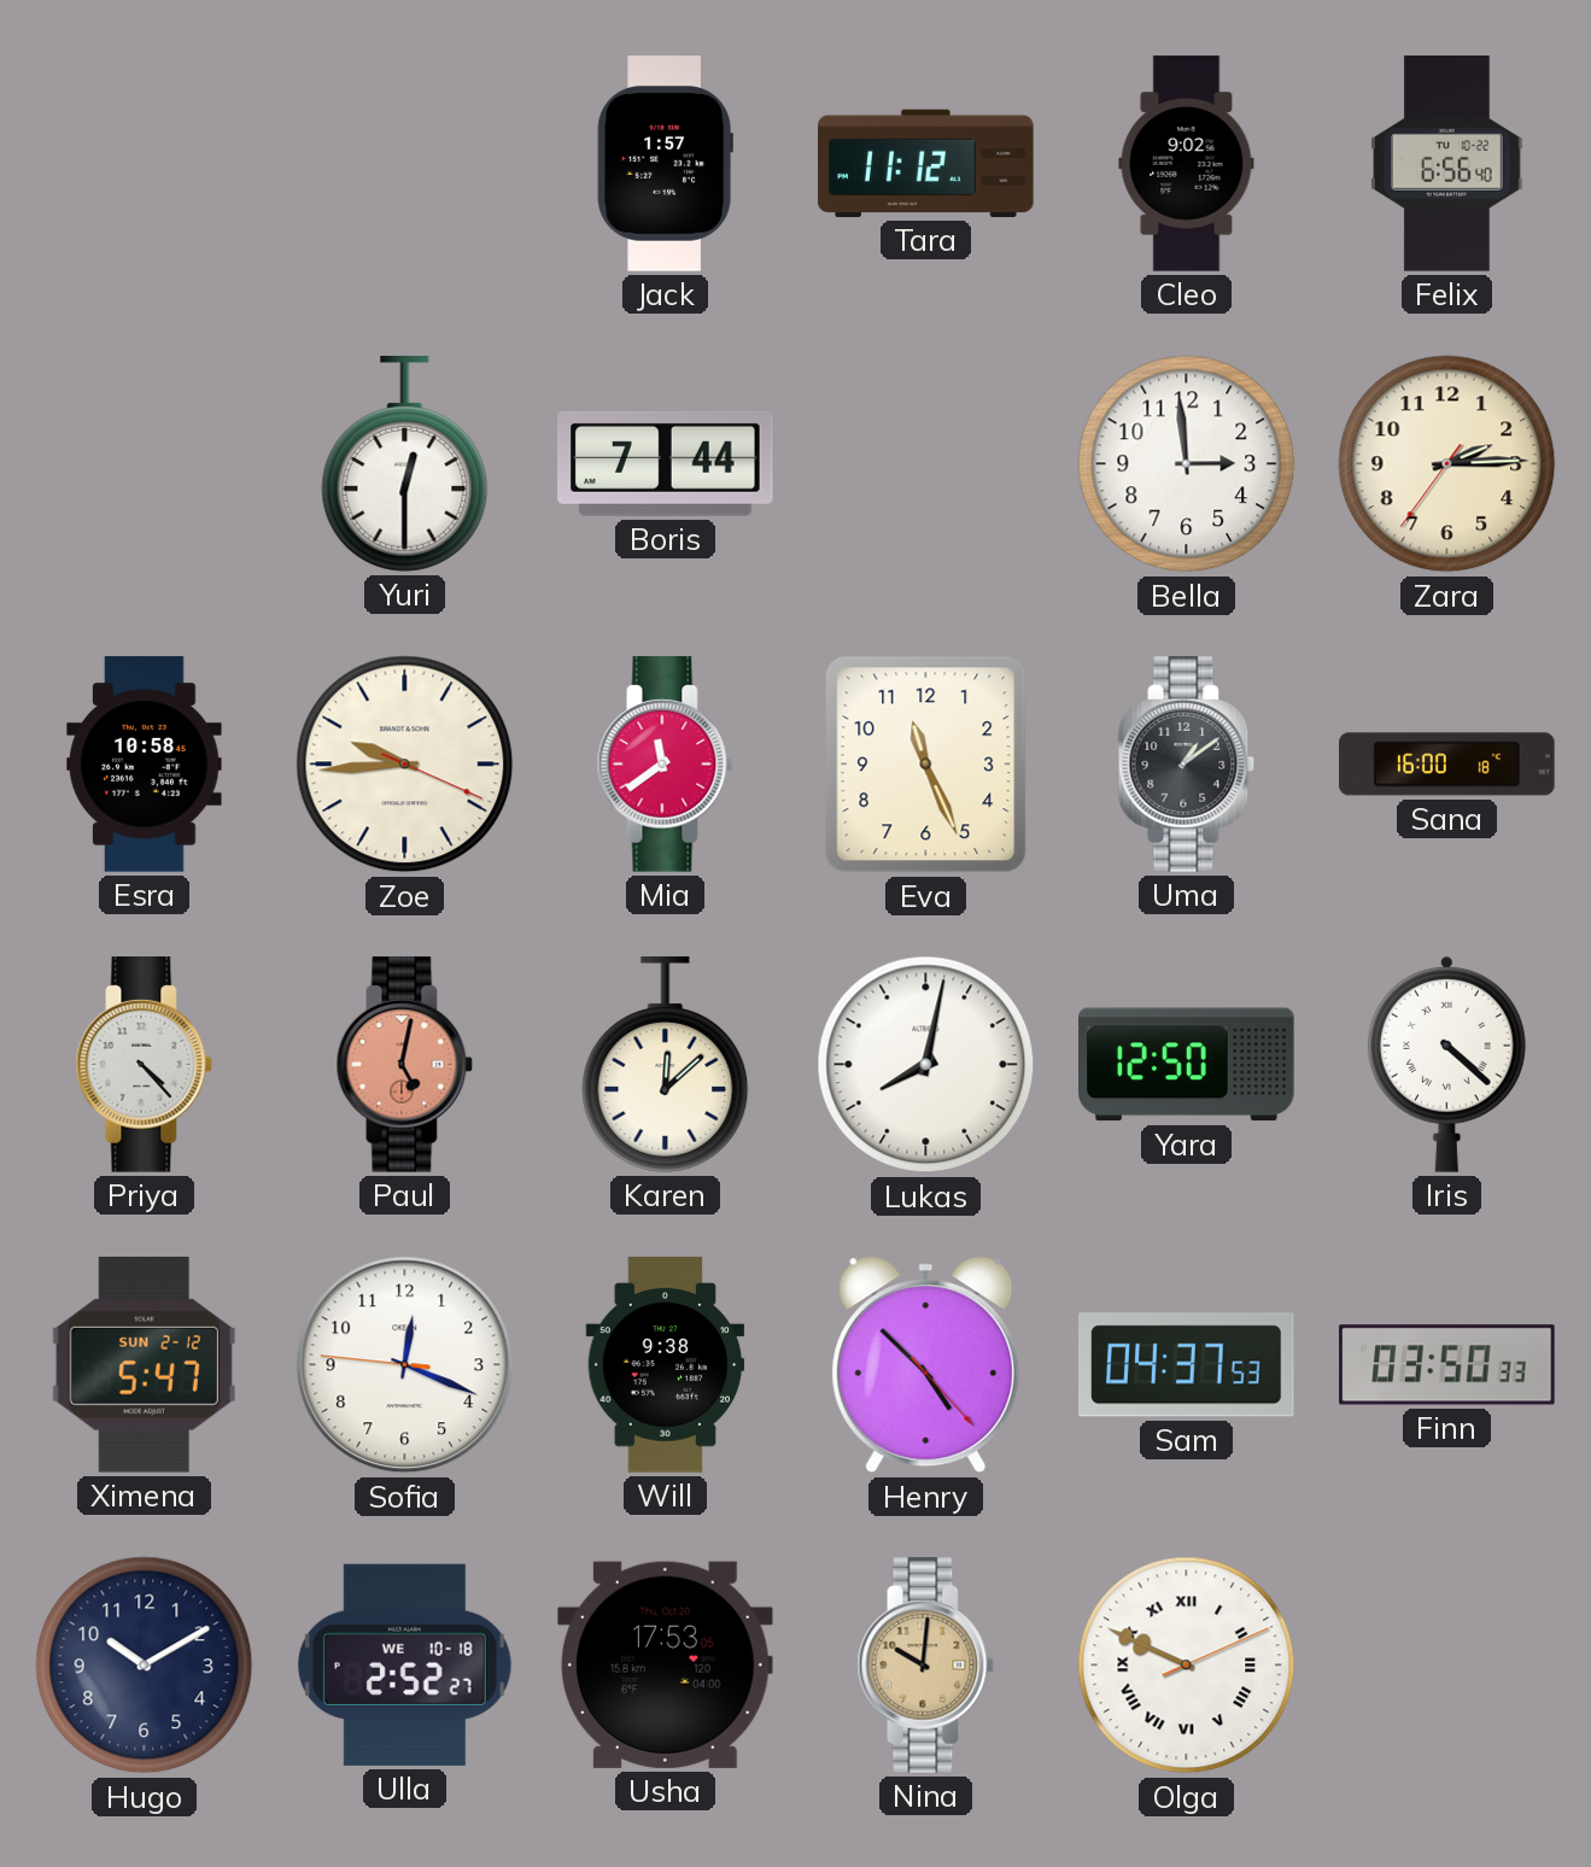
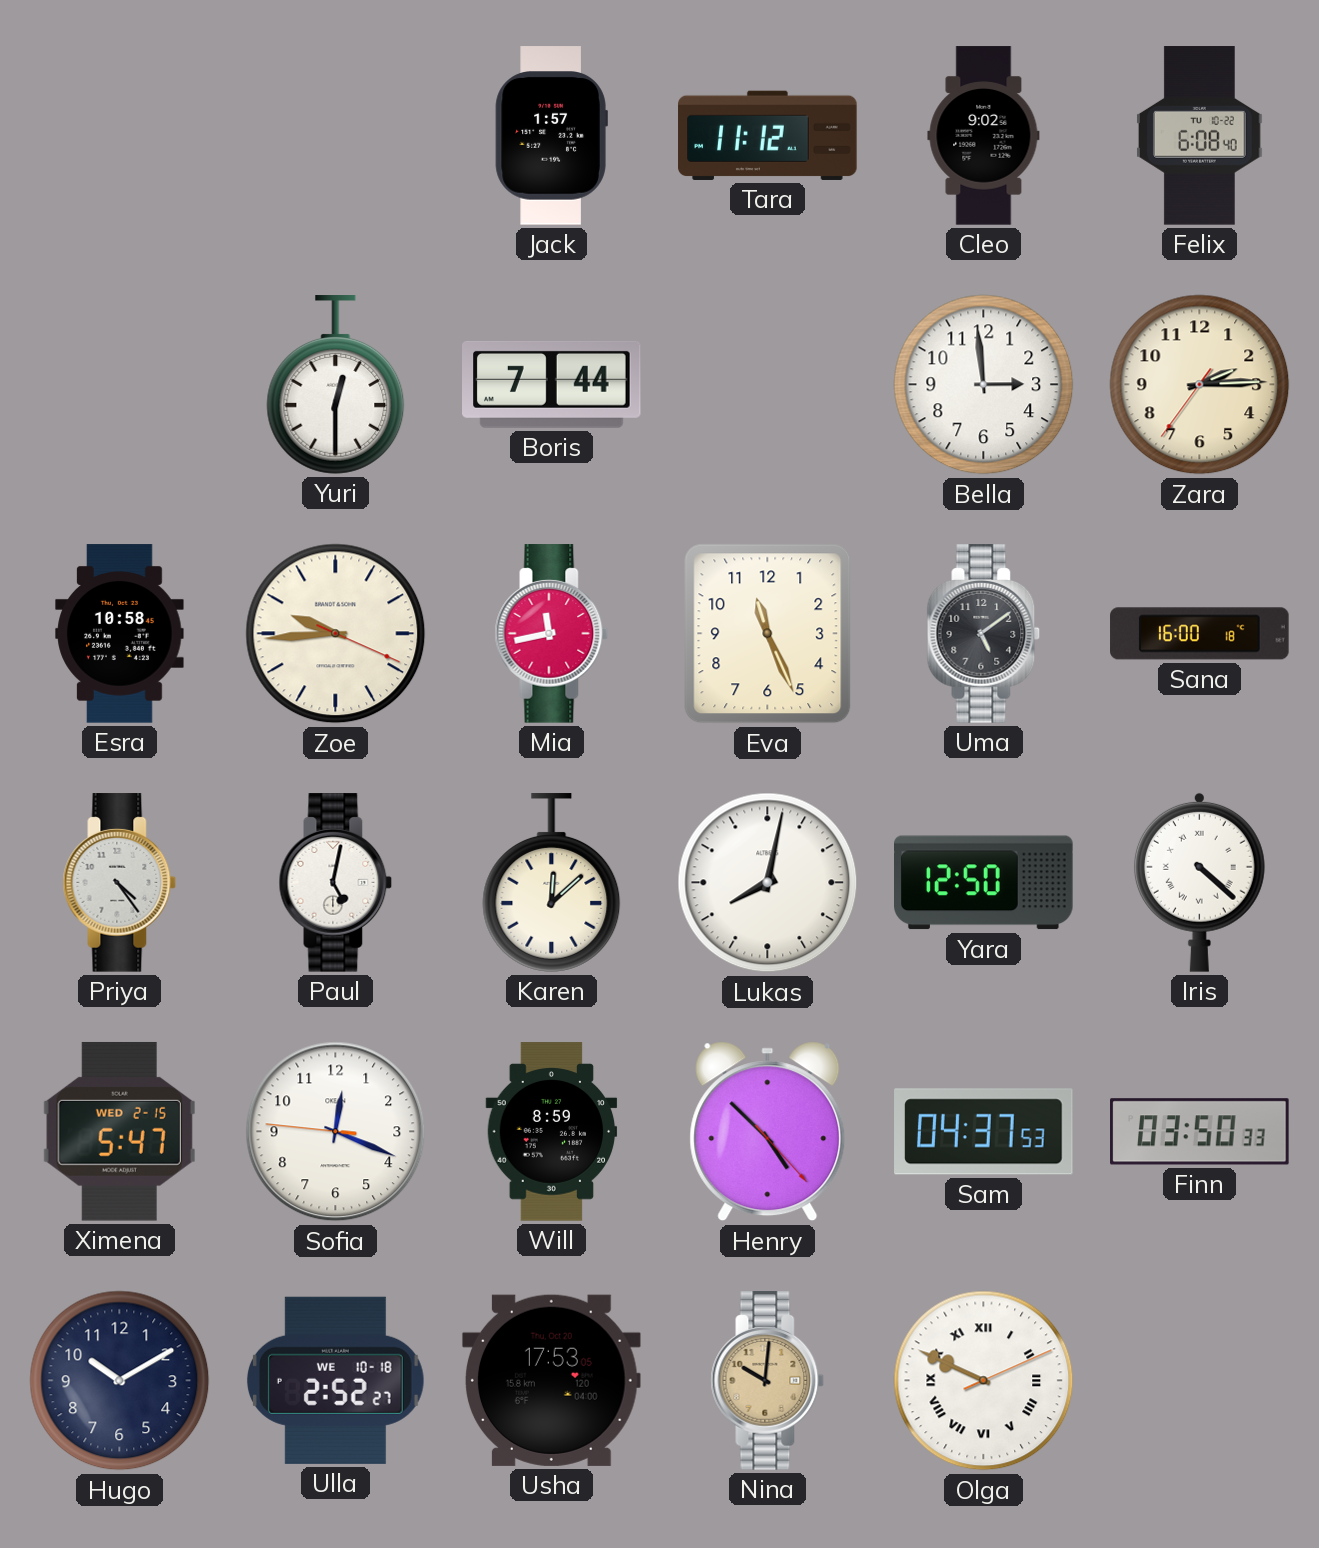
Felix: 6:56 -> 6:08
Mia: 11:39 -> 11:43
Uma: 1:09 -> 5:09
Priya: 4:23 -> 4:24
Paul dial: salmon -> white
Ximena date: SUN 2-12 -> WED 2-15
Will: 9:38 -> 8:59
